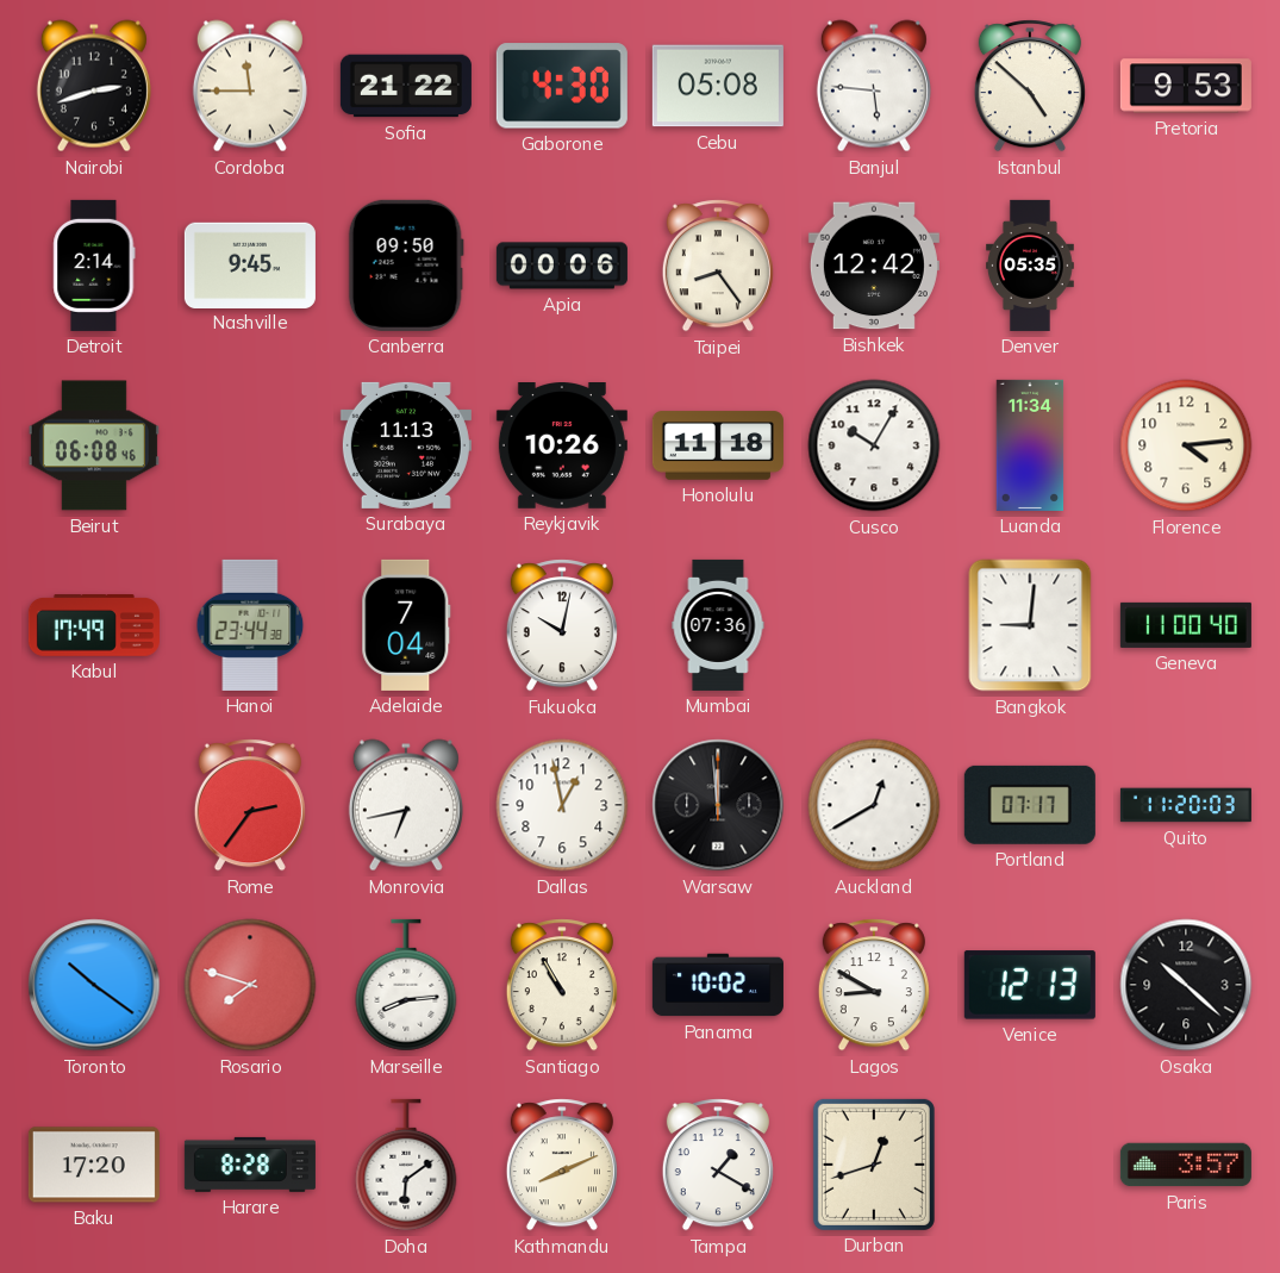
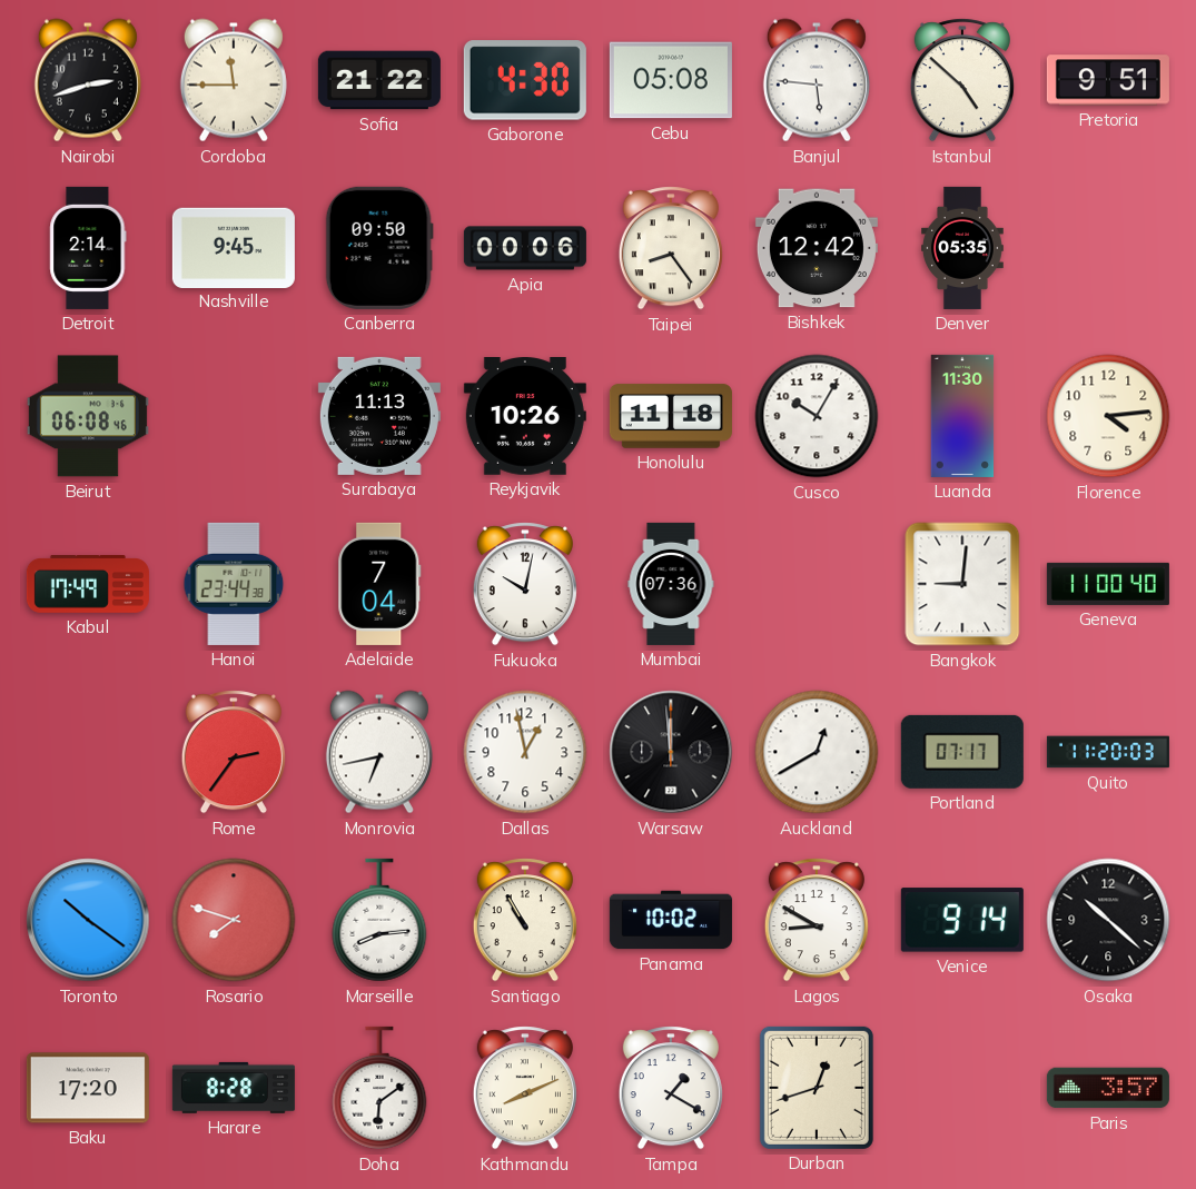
Pretoria: 9:53 -> 9:51
Luanda: 11:34 -> 11:30
Venice: 12:13 -> 9:14
